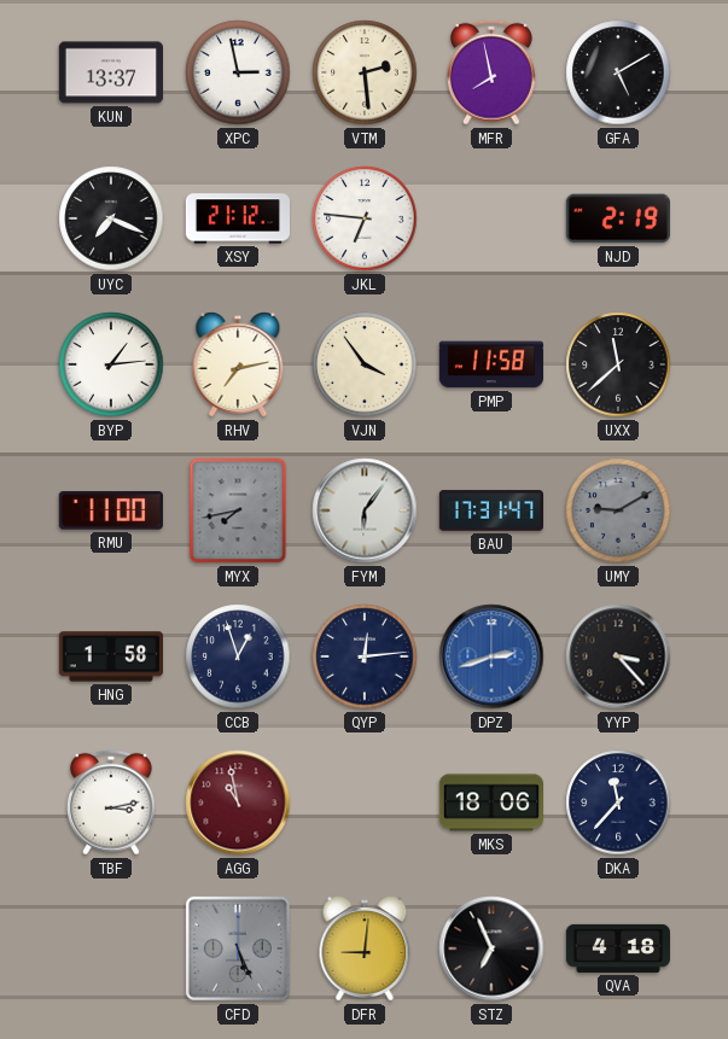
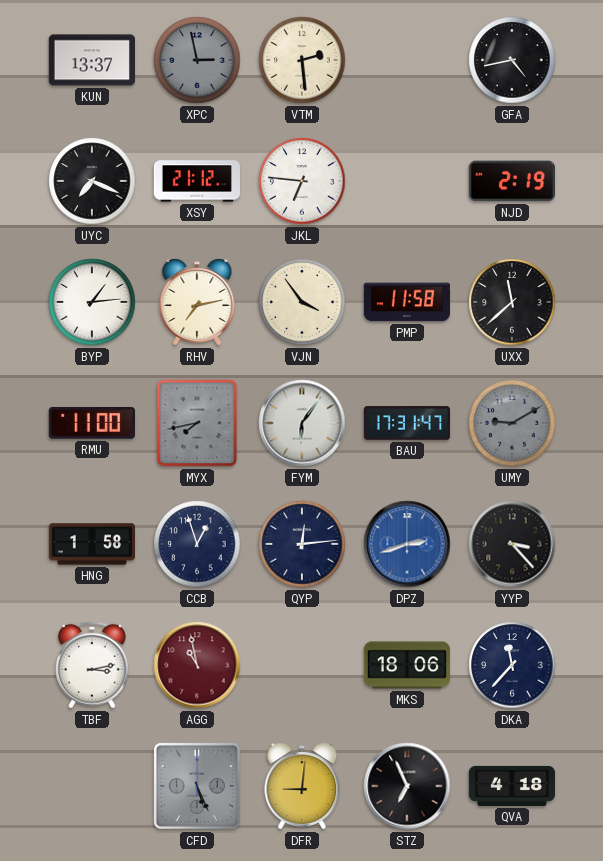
XPC dial: white -> grey
MFR: 7:58 -> none
GFA: 5:10 -> 4:43
